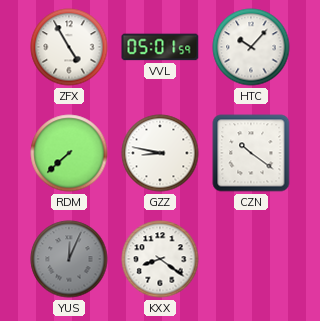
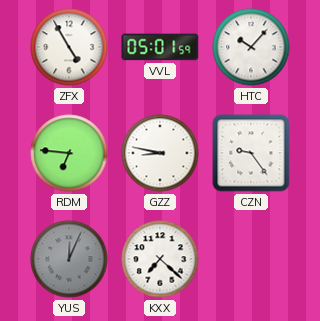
RDM: 7:38 -> 6:46
CZN: 10:21 -> 9:24
KXX: 8:21 -> 7:22
